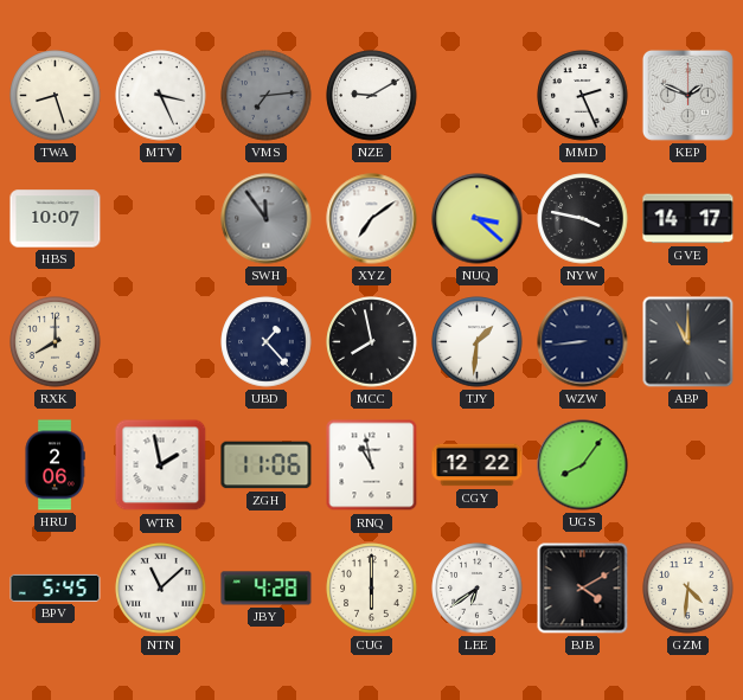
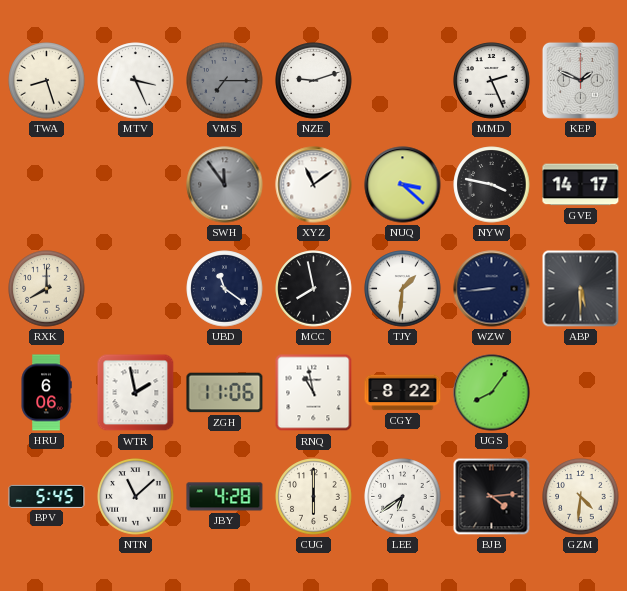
VMS: 7:14 -> 7:15
NZE: 9:10 -> 9:12
HBS: 10:07 -> none
XYZ: 7:09 -> 11:09
UBD: 1:23 -> 11:21
ABP: 11:00 -> 5:30
HRU: 2:06 -> 6:06
CGY: 12:22 -> 8:22
BJB: 4:10 -> 4:14
